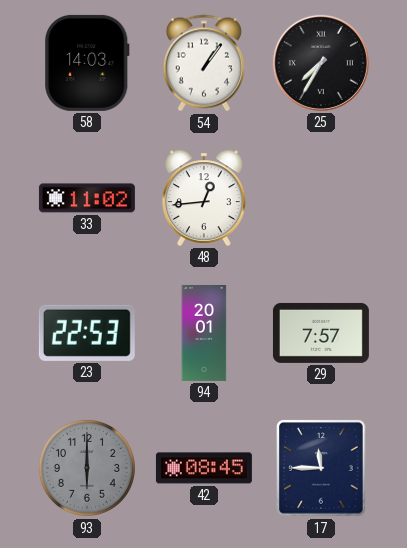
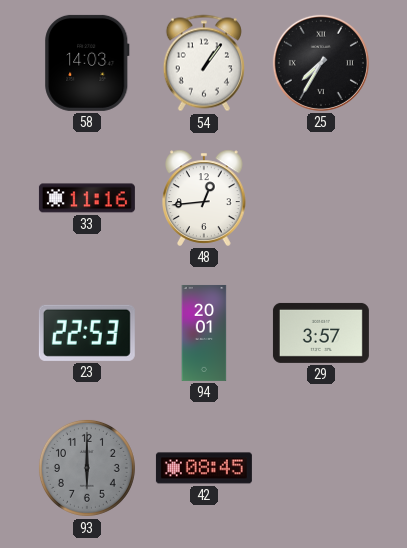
33: 11:02 -> 11:16
29: 7:57 -> 3:57
17: 11:45 -> none
